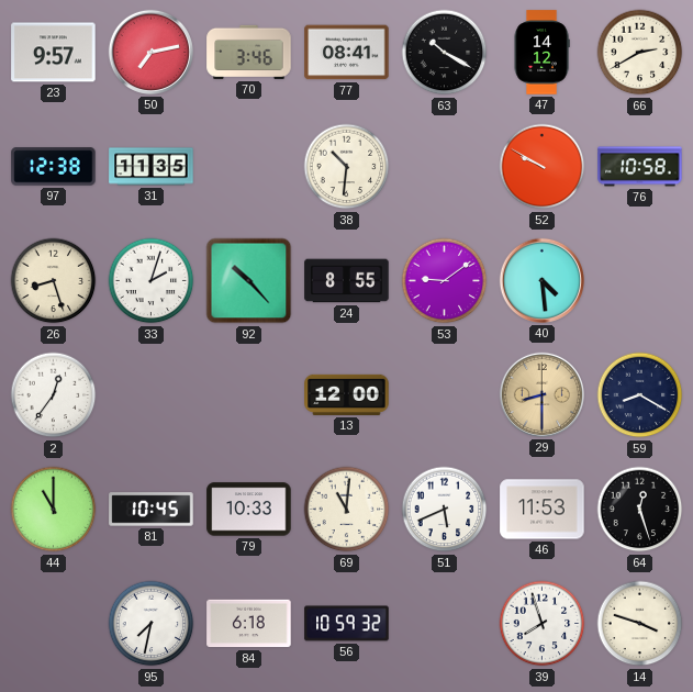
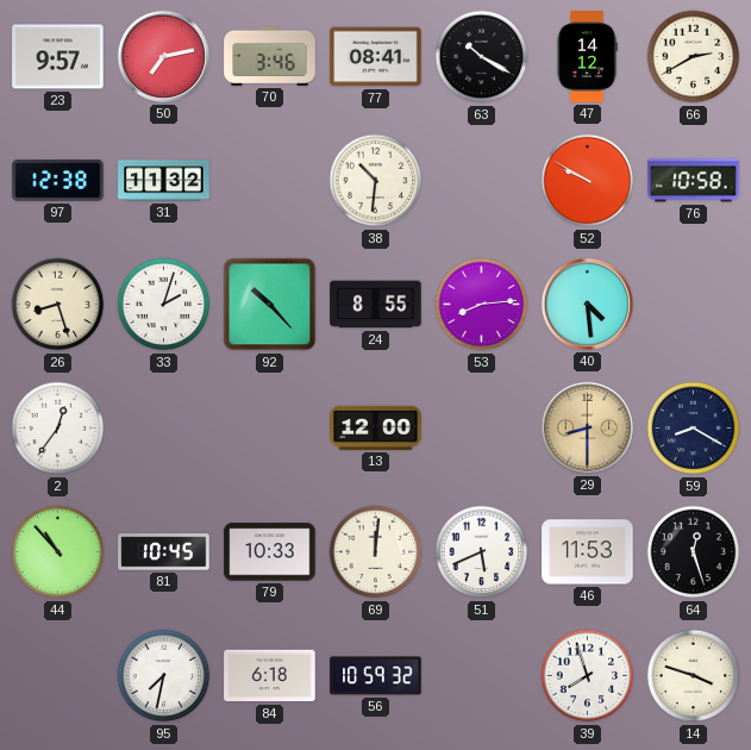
31: 11:35 -> 11:32
53: 9:09 -> 8:14
44: 11:00 -> 10:53
69: 11:01 -> 12:01
